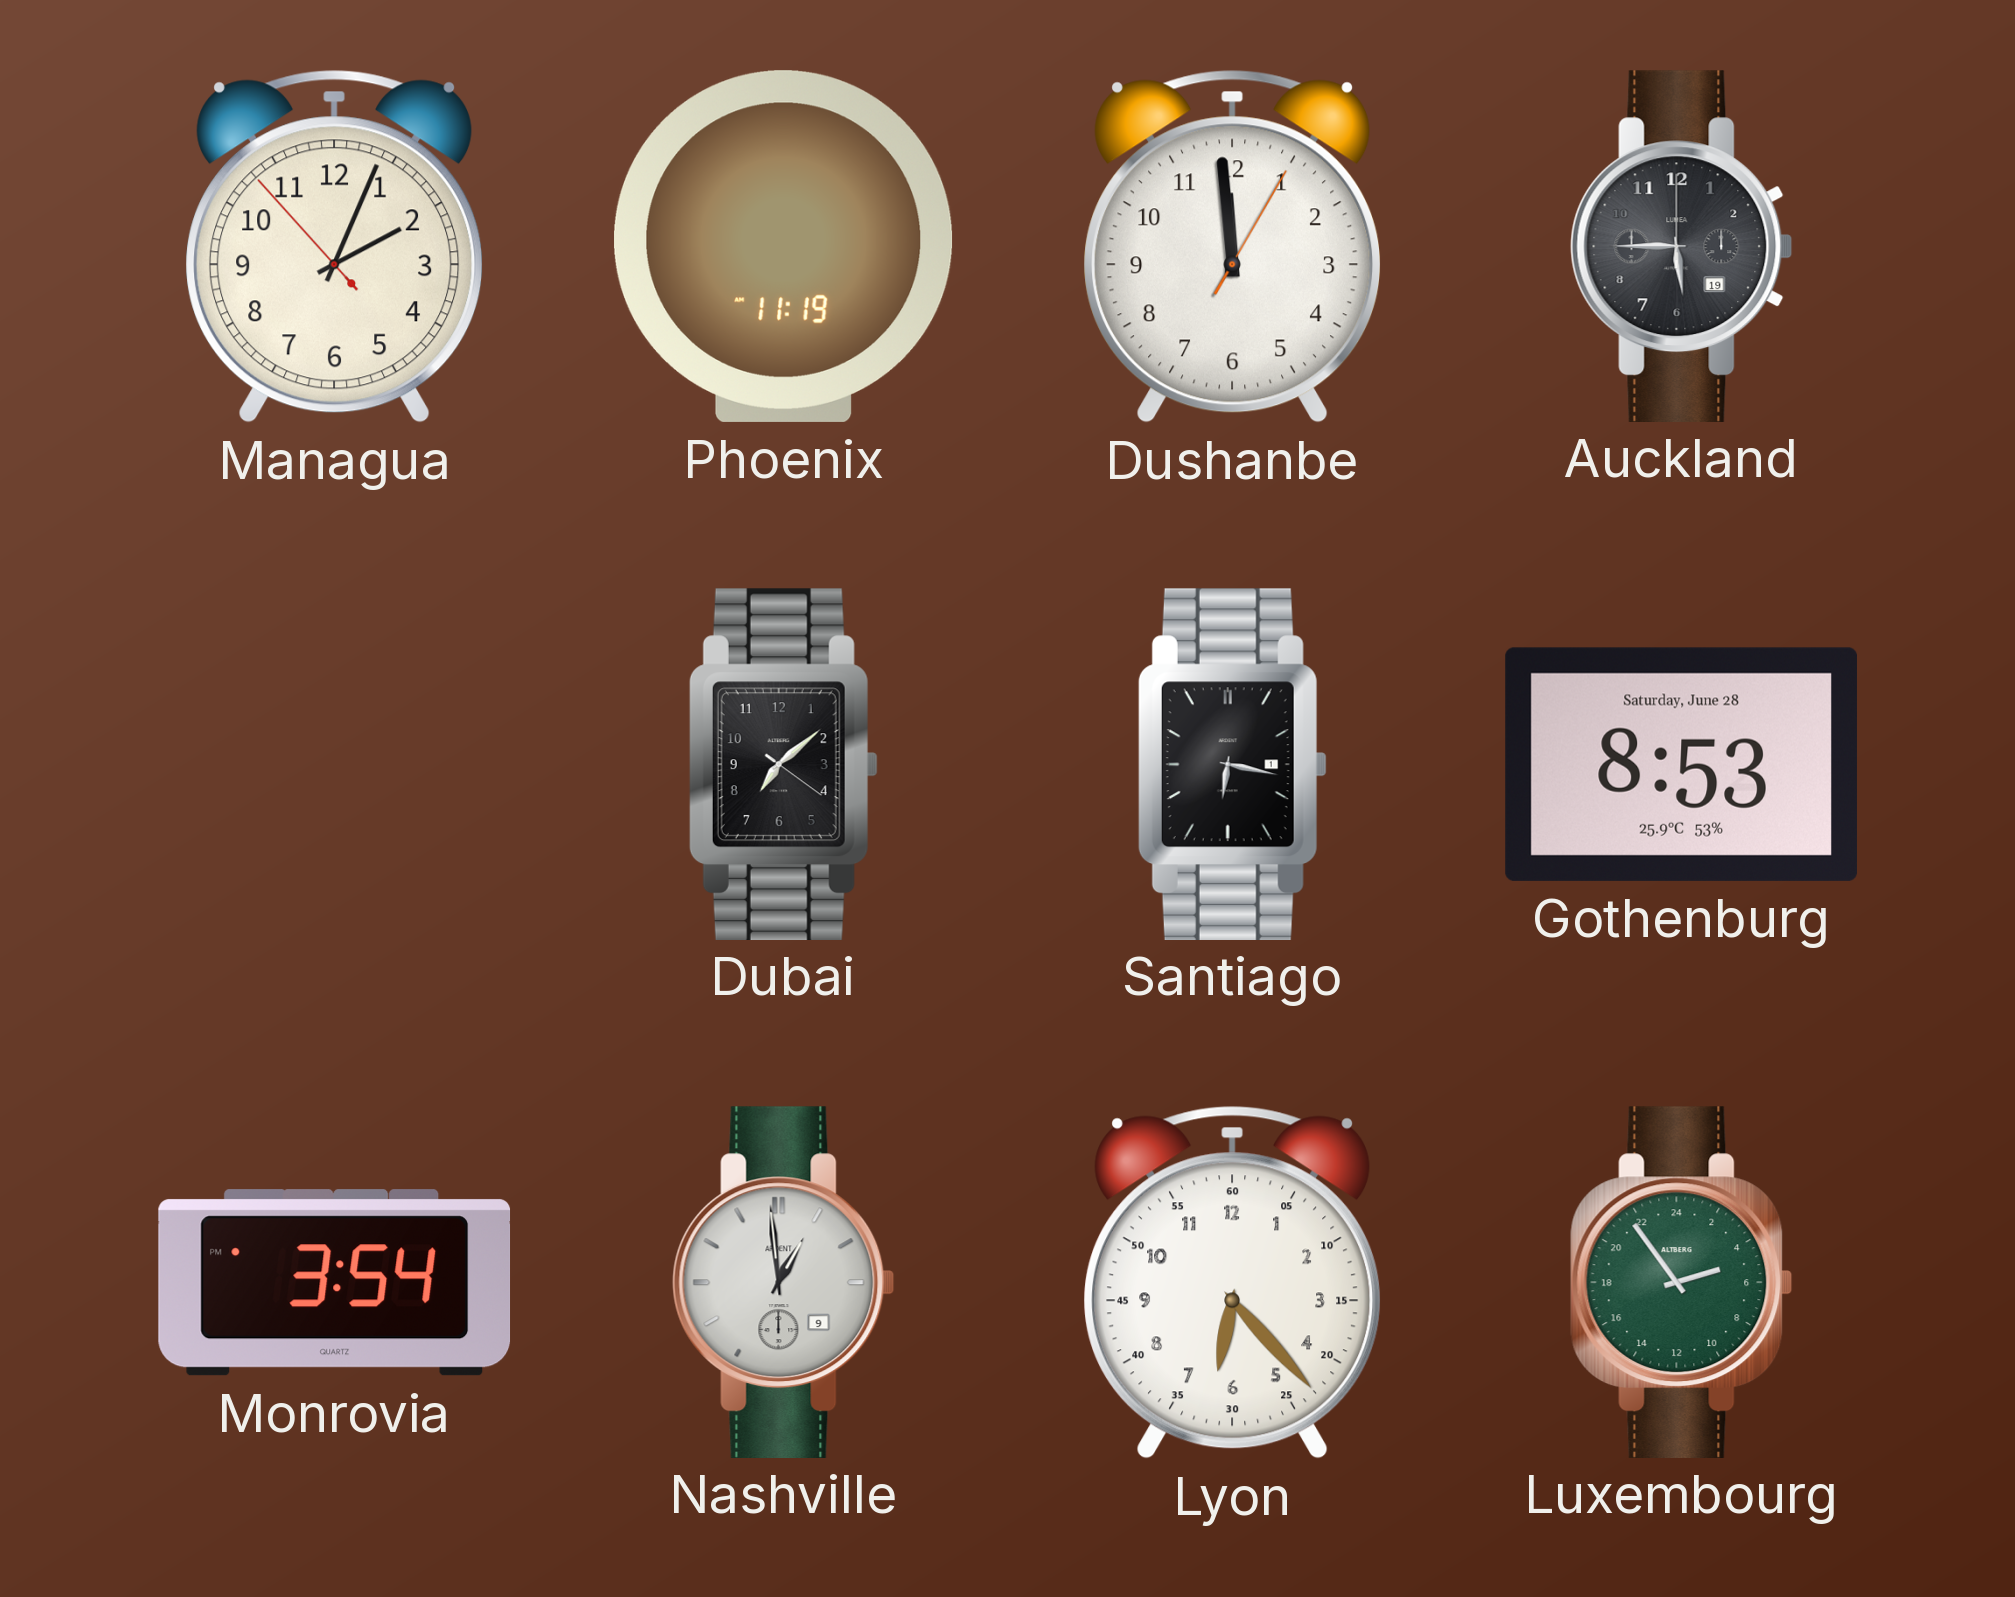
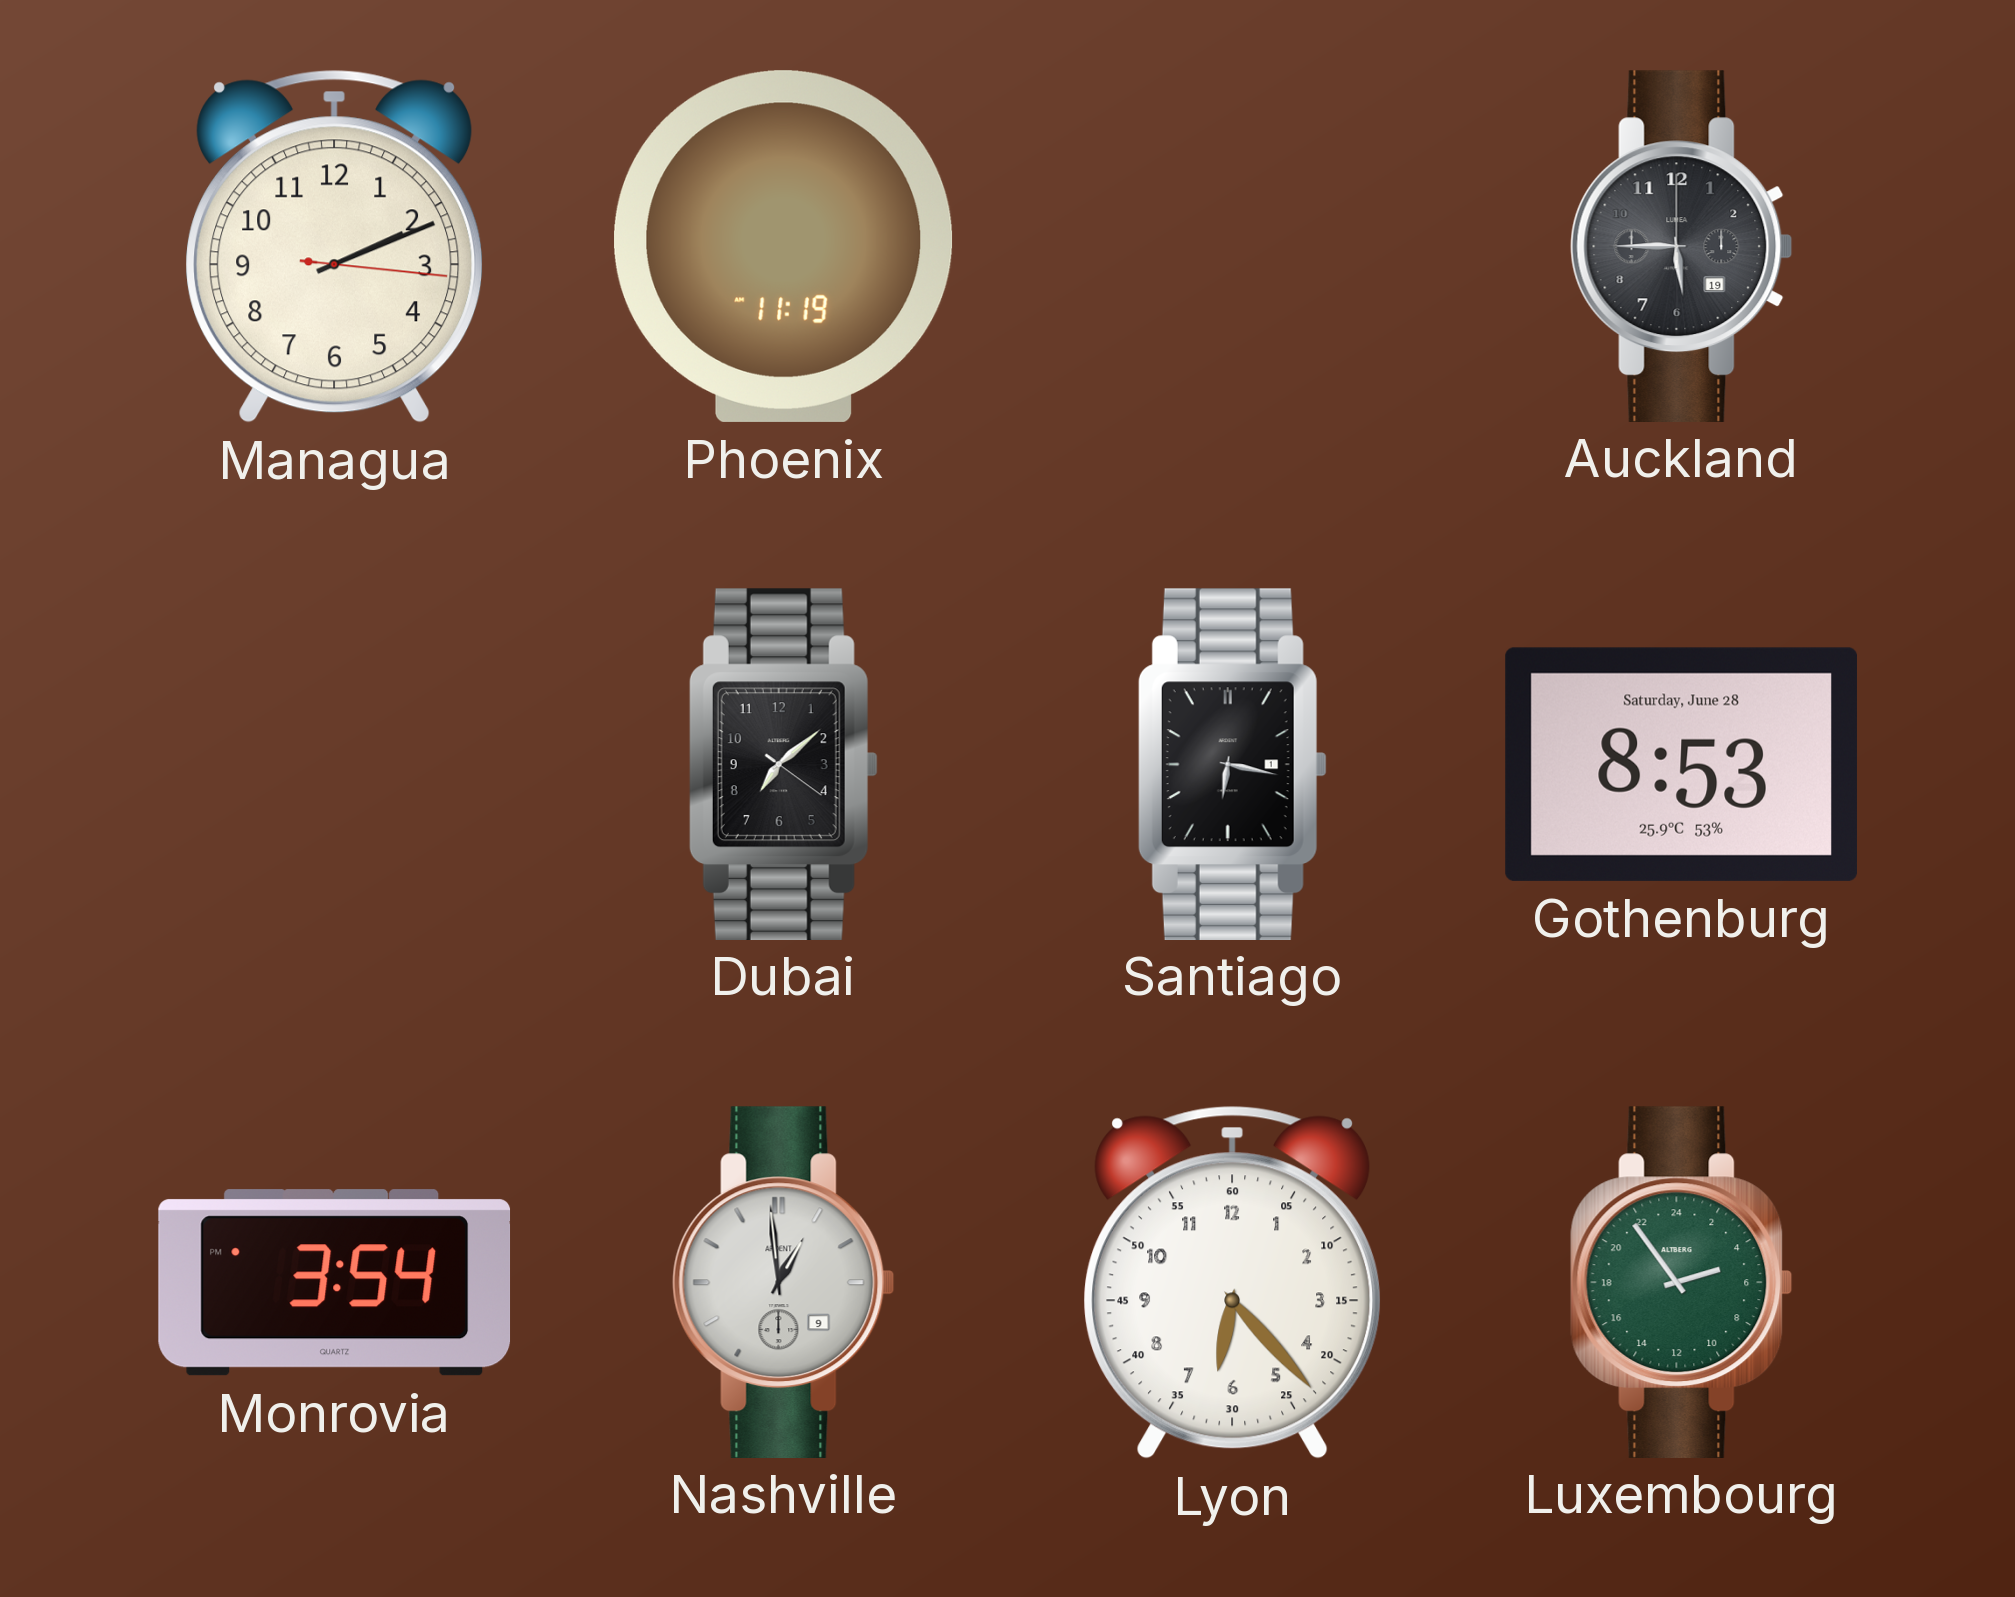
Managua: 2:03 -> 2:11
Dushanbe: 11:59 -> none
